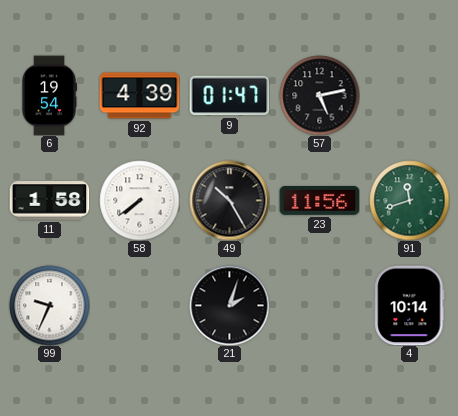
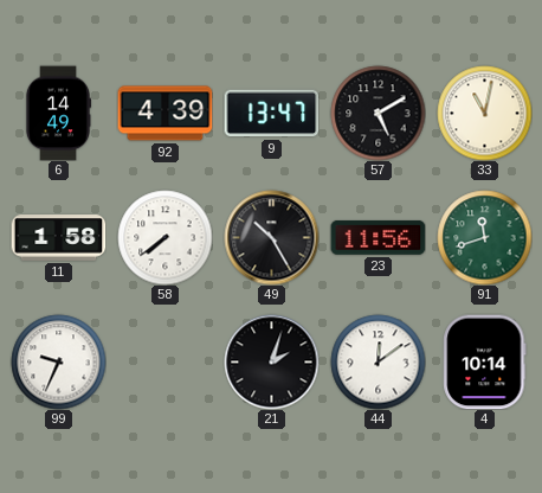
6: 19:54 -> 14:49
9: 01:47 -> 13:47
57: 5:13 -> 5:10
33: none -> 11:02
44: none -> 12:09
